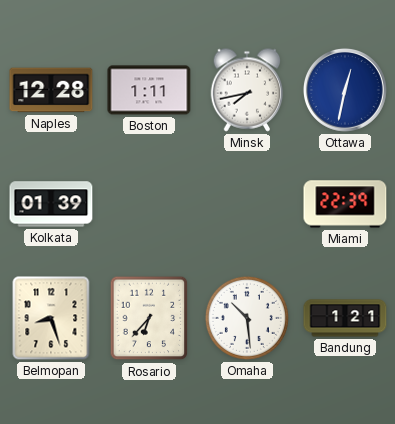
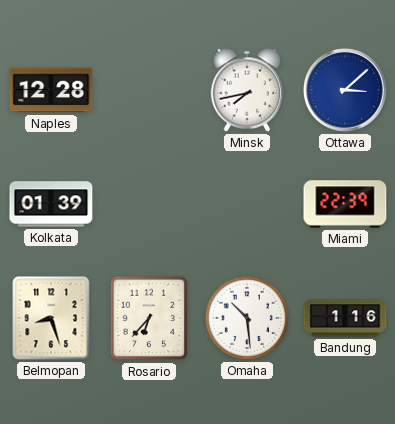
Boston: 1:11 -> none
Ottawa: 12:32 -> 3:08
Bandung: 1:21 -> 1:16
